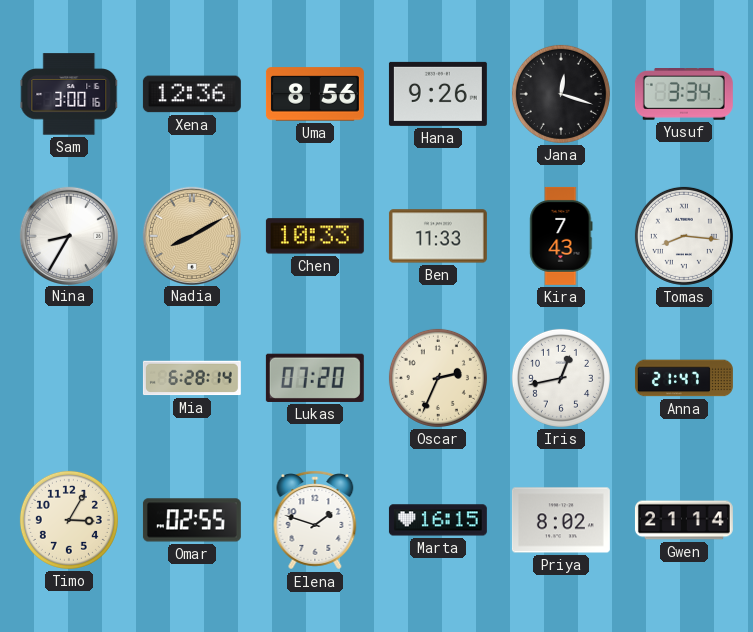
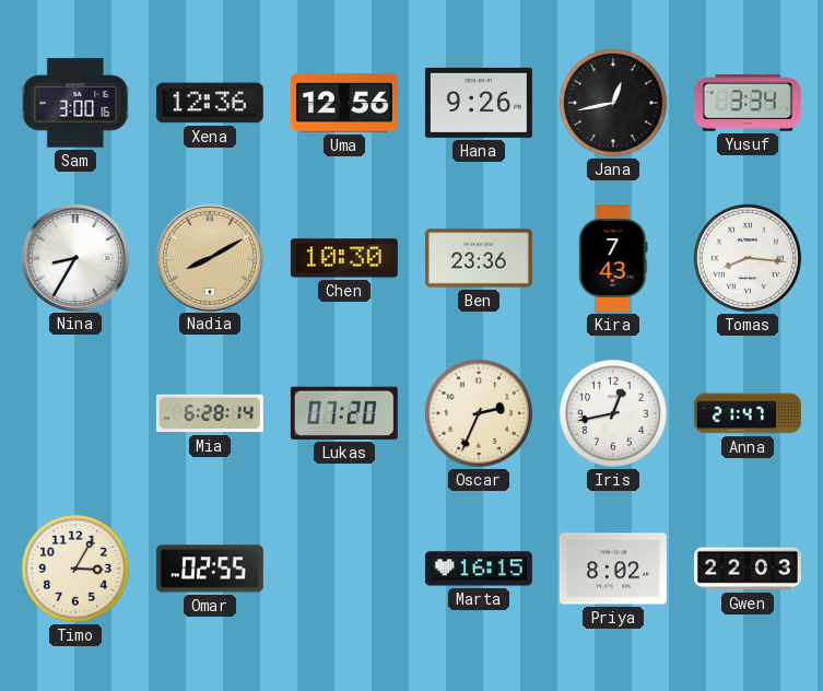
Uma: 8:56 -> 12:56
Jana: 12:18 -> 12:43
Chen: 10:33 -> 10:30
Ben: 11:33 -> 23:36
Elena: 1:48 -> none
Gwen: 21:14 -> 22:03
